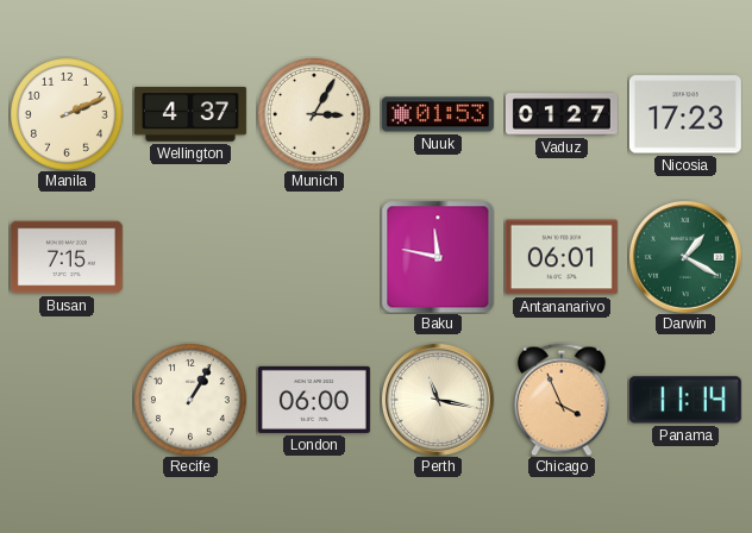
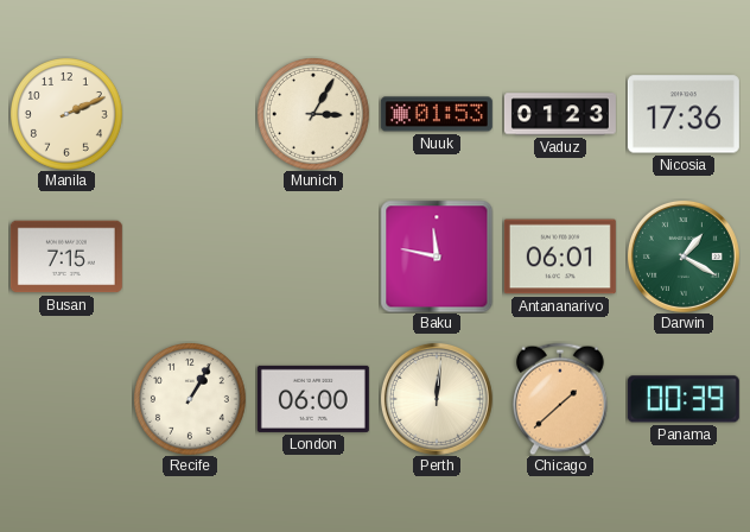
Wellington: 4:37 -> none
Vaduz: 01:27 -> 01:23
Nicosia: 17:23 -> 17:36
Perth: 11:17 -> 12:01
Chicago: 3:56 -> 1:38
Panama: 11:14 -> 00:39
